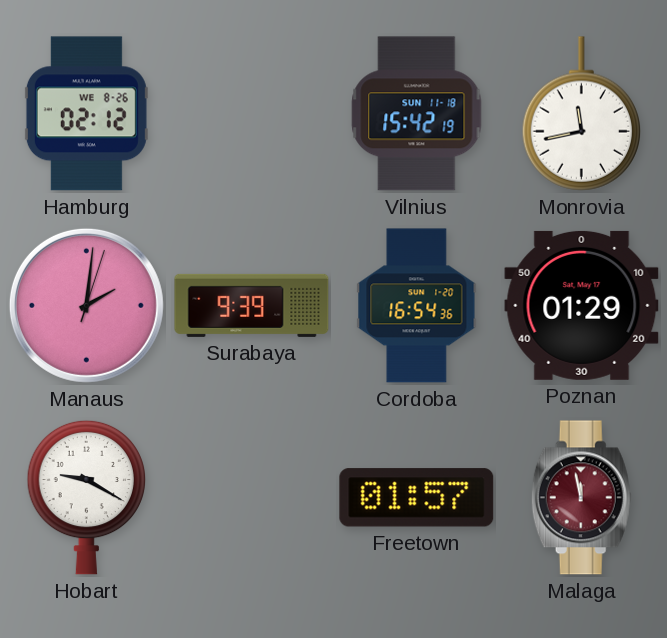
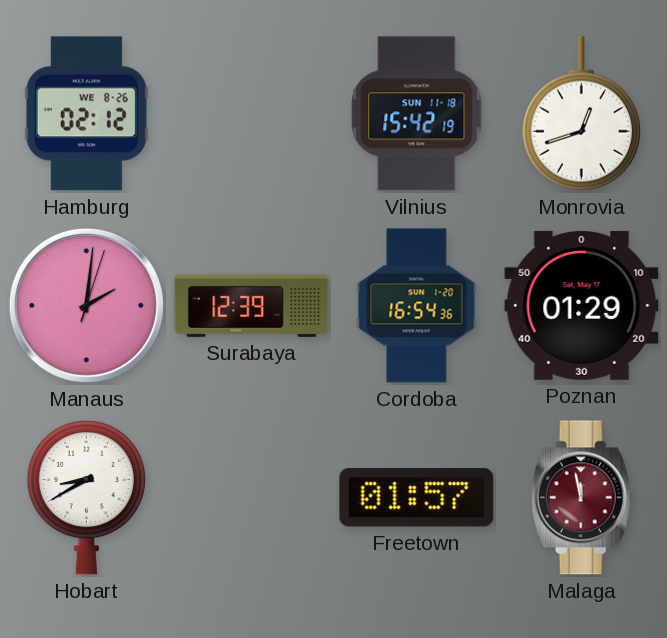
Monrovia: 11:43 -> 12:42
Surabaya: 9:39 -> 12:39
Hobart: 9:20 -> 8:40
